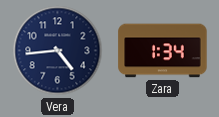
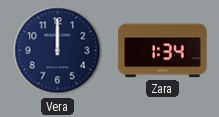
Vera: 4:44 -> 12:00
